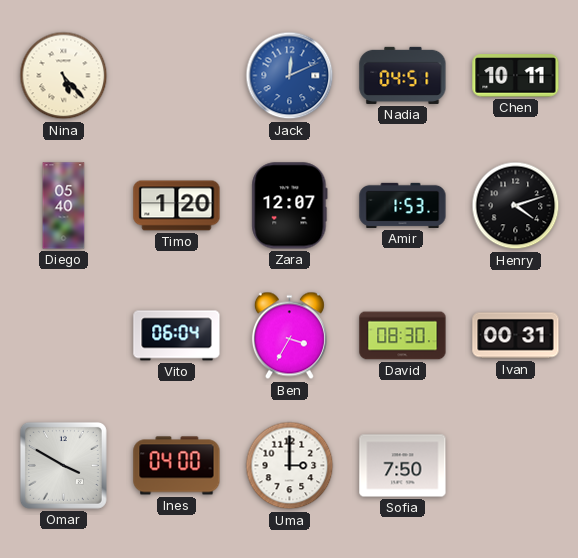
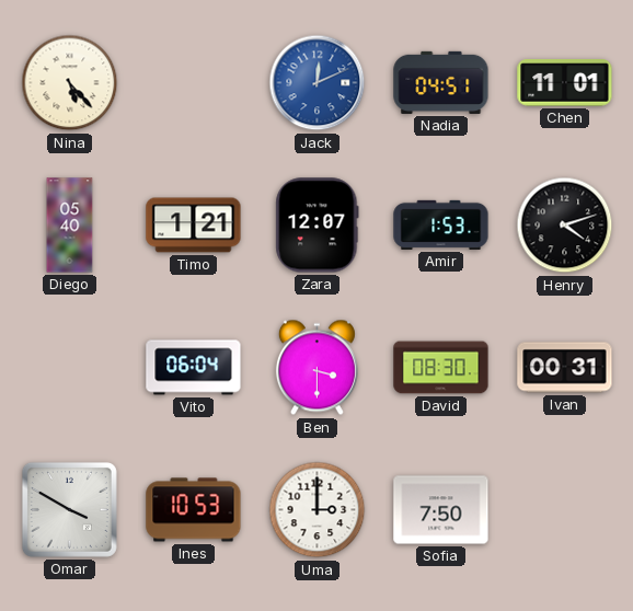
Chen: 10:11 -> 11:01
Timo: 1:20 -> 1:21
Ben: 3:35 -> 3:30
Ines: 04:00 -> 10:53
